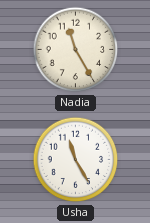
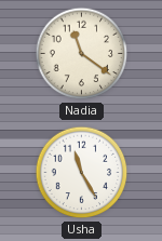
Nadia: 11:25 -> 11:21
